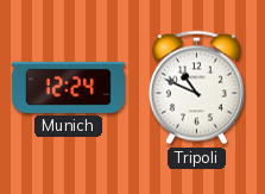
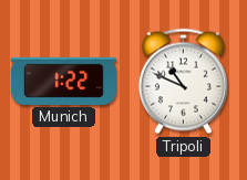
Munich: 12:24 -> 1:22
